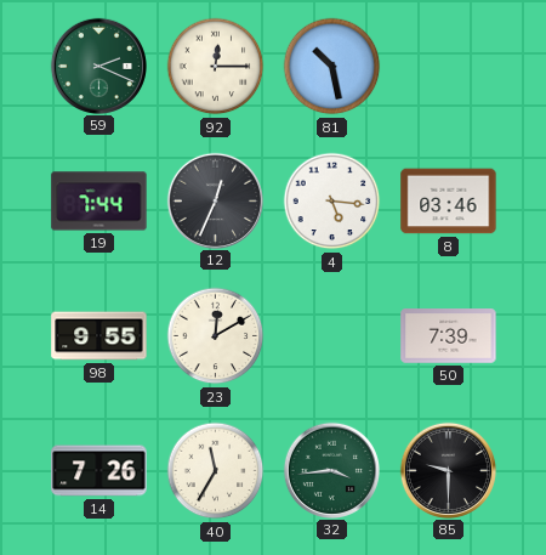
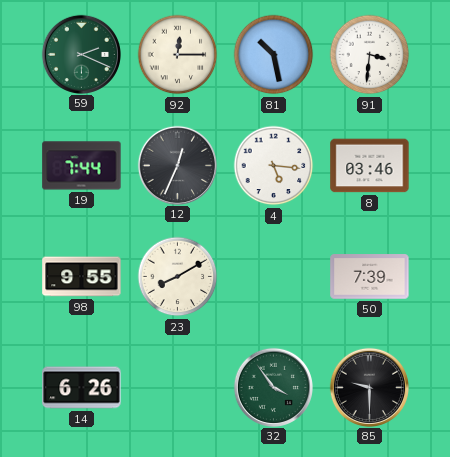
91: none -> 3:31
23: 12:10 -> 8:10
14: 7:26 -> 6:26
40: 11:35 -> none
32: 3:44 -> 3:54
